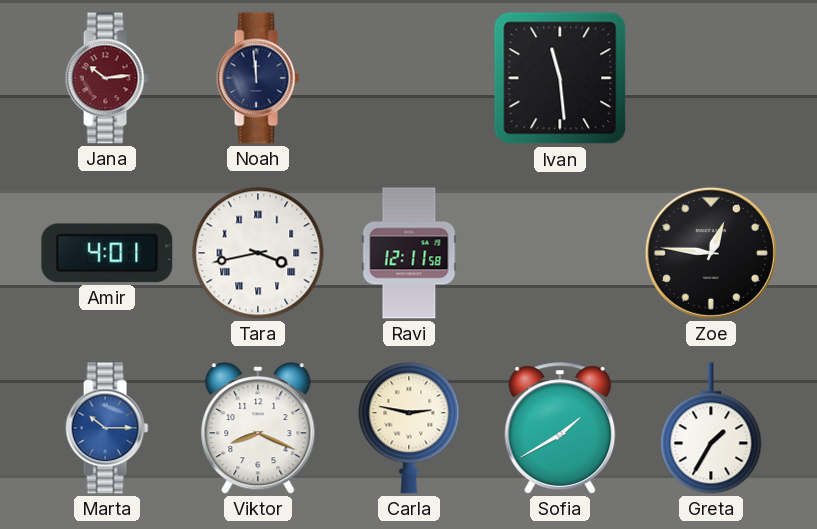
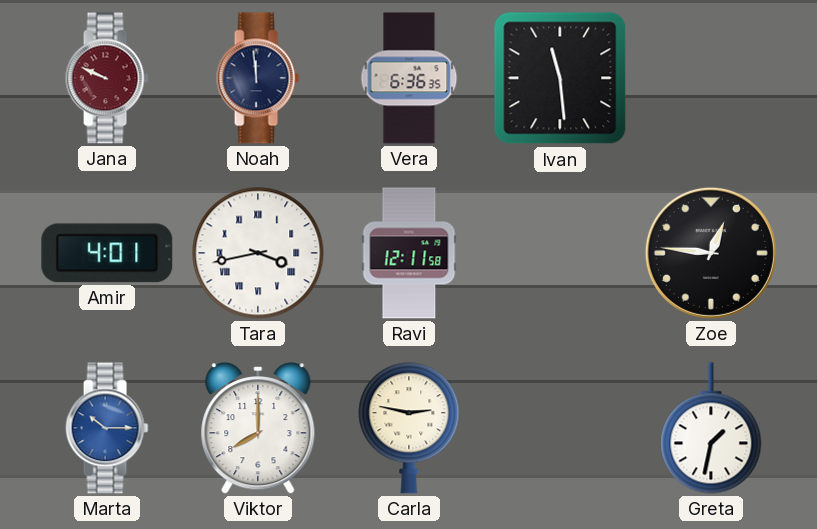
Jana: 10:14 -> 9:49
Vera: none -> 6:36
Viktor: 8:19 -> 8:00
Sofia: 1:40 -> none
Greta: 1:35 -> 1:32
